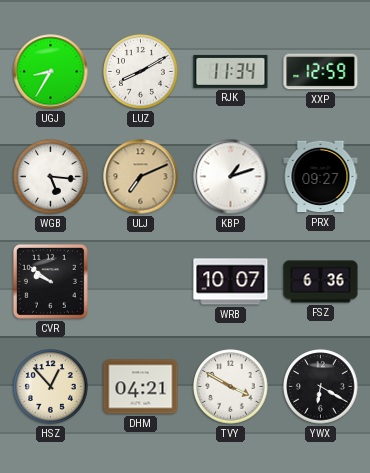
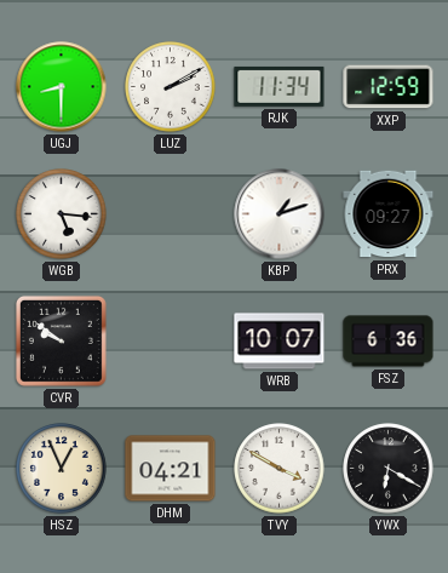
UGJ: 8:35 -> 8:30
LUZ: 8:10 -> 2:10
ULJ: 7:11 -> none
HSZ: 12:53 -> 12:56
